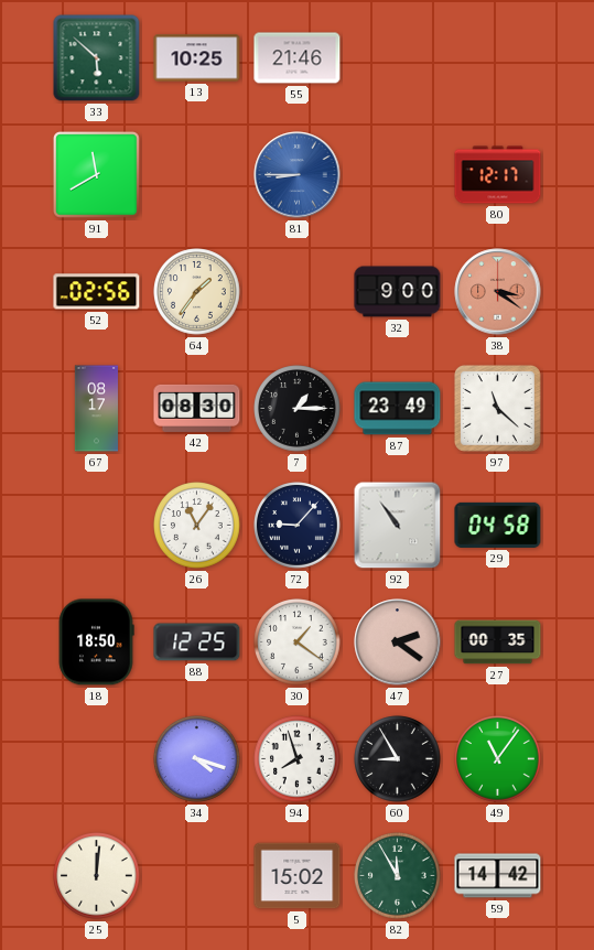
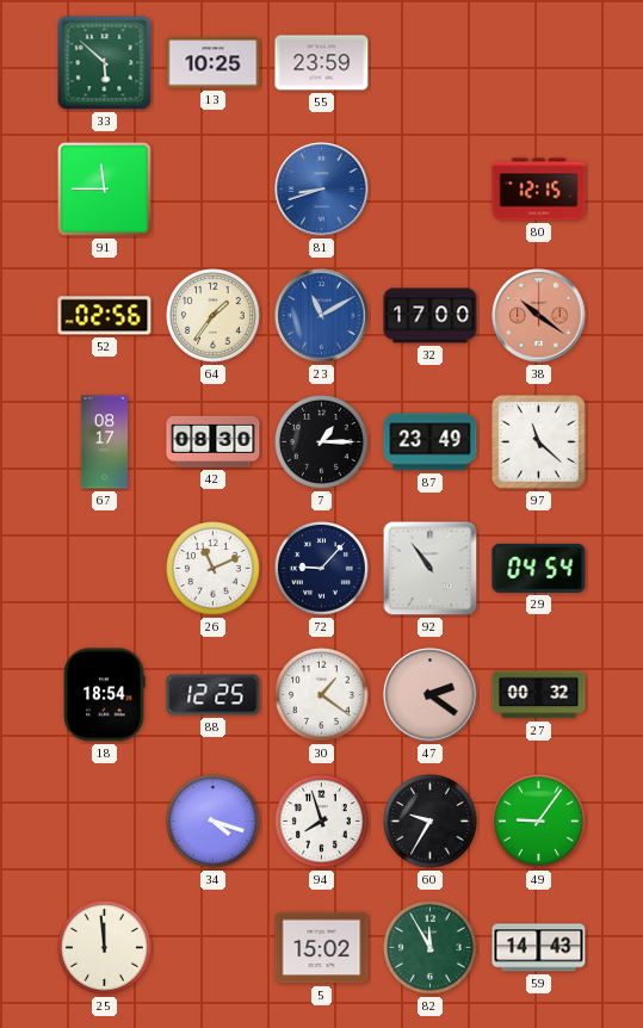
55: 21:46 -> 23:59
91: 11:40 -> 11:45
81: 8:45 -> 8:42
80: 12:17 -> 12:15
23: none -> 11:10
32: 9:00 -> 17:00
38: 3:21 -> 10:21
26: 11:06 -> 11:11
29: 04:58 -> 04:54
18: 18:50 -> 18:54
27: 00:35 -> 00:32
60: 8:55 -> 9:35
49: 11:06 -> 9:06
25: 12:01 -> 11:59
59: 14:42 -> 14:43
